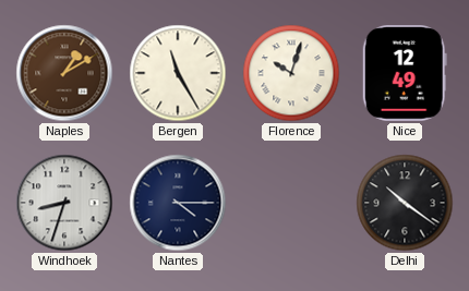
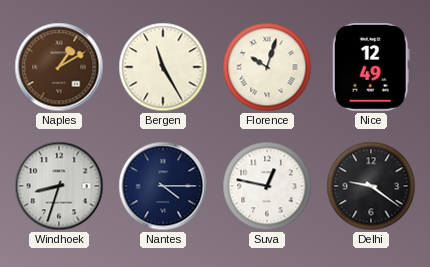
Suva: none -> 12:47
Delhi: 10:21 -> 9:21
